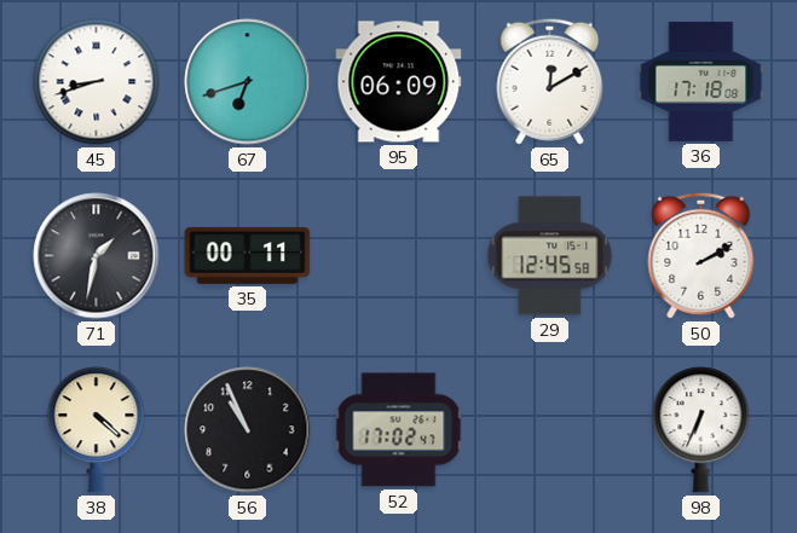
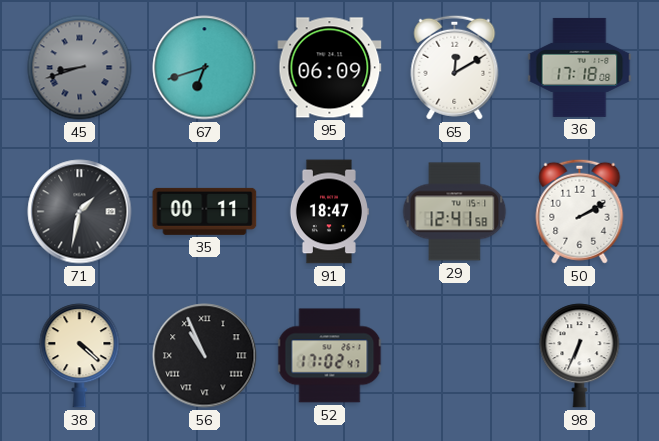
45 dial: white -> grey
91: none -> 18:47
29: 12:45 -> 12:41
56 numerals: Arabic -> Roman
